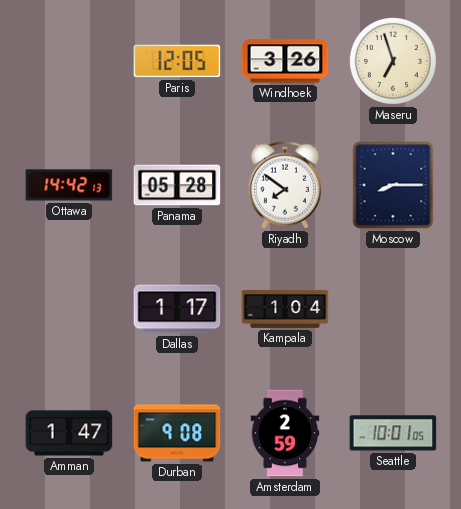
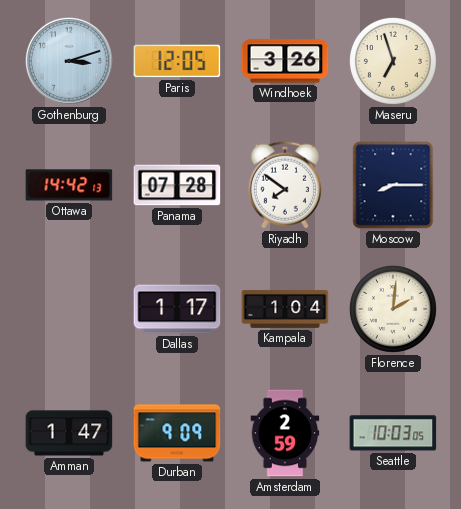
Gothenburg: none -> 3:12
Panama: 05:28 -> 07:28
Florence: none -> 2:01
Durban: 9:08 -> 9:09
Seattle: 10:01 -> 10:03
